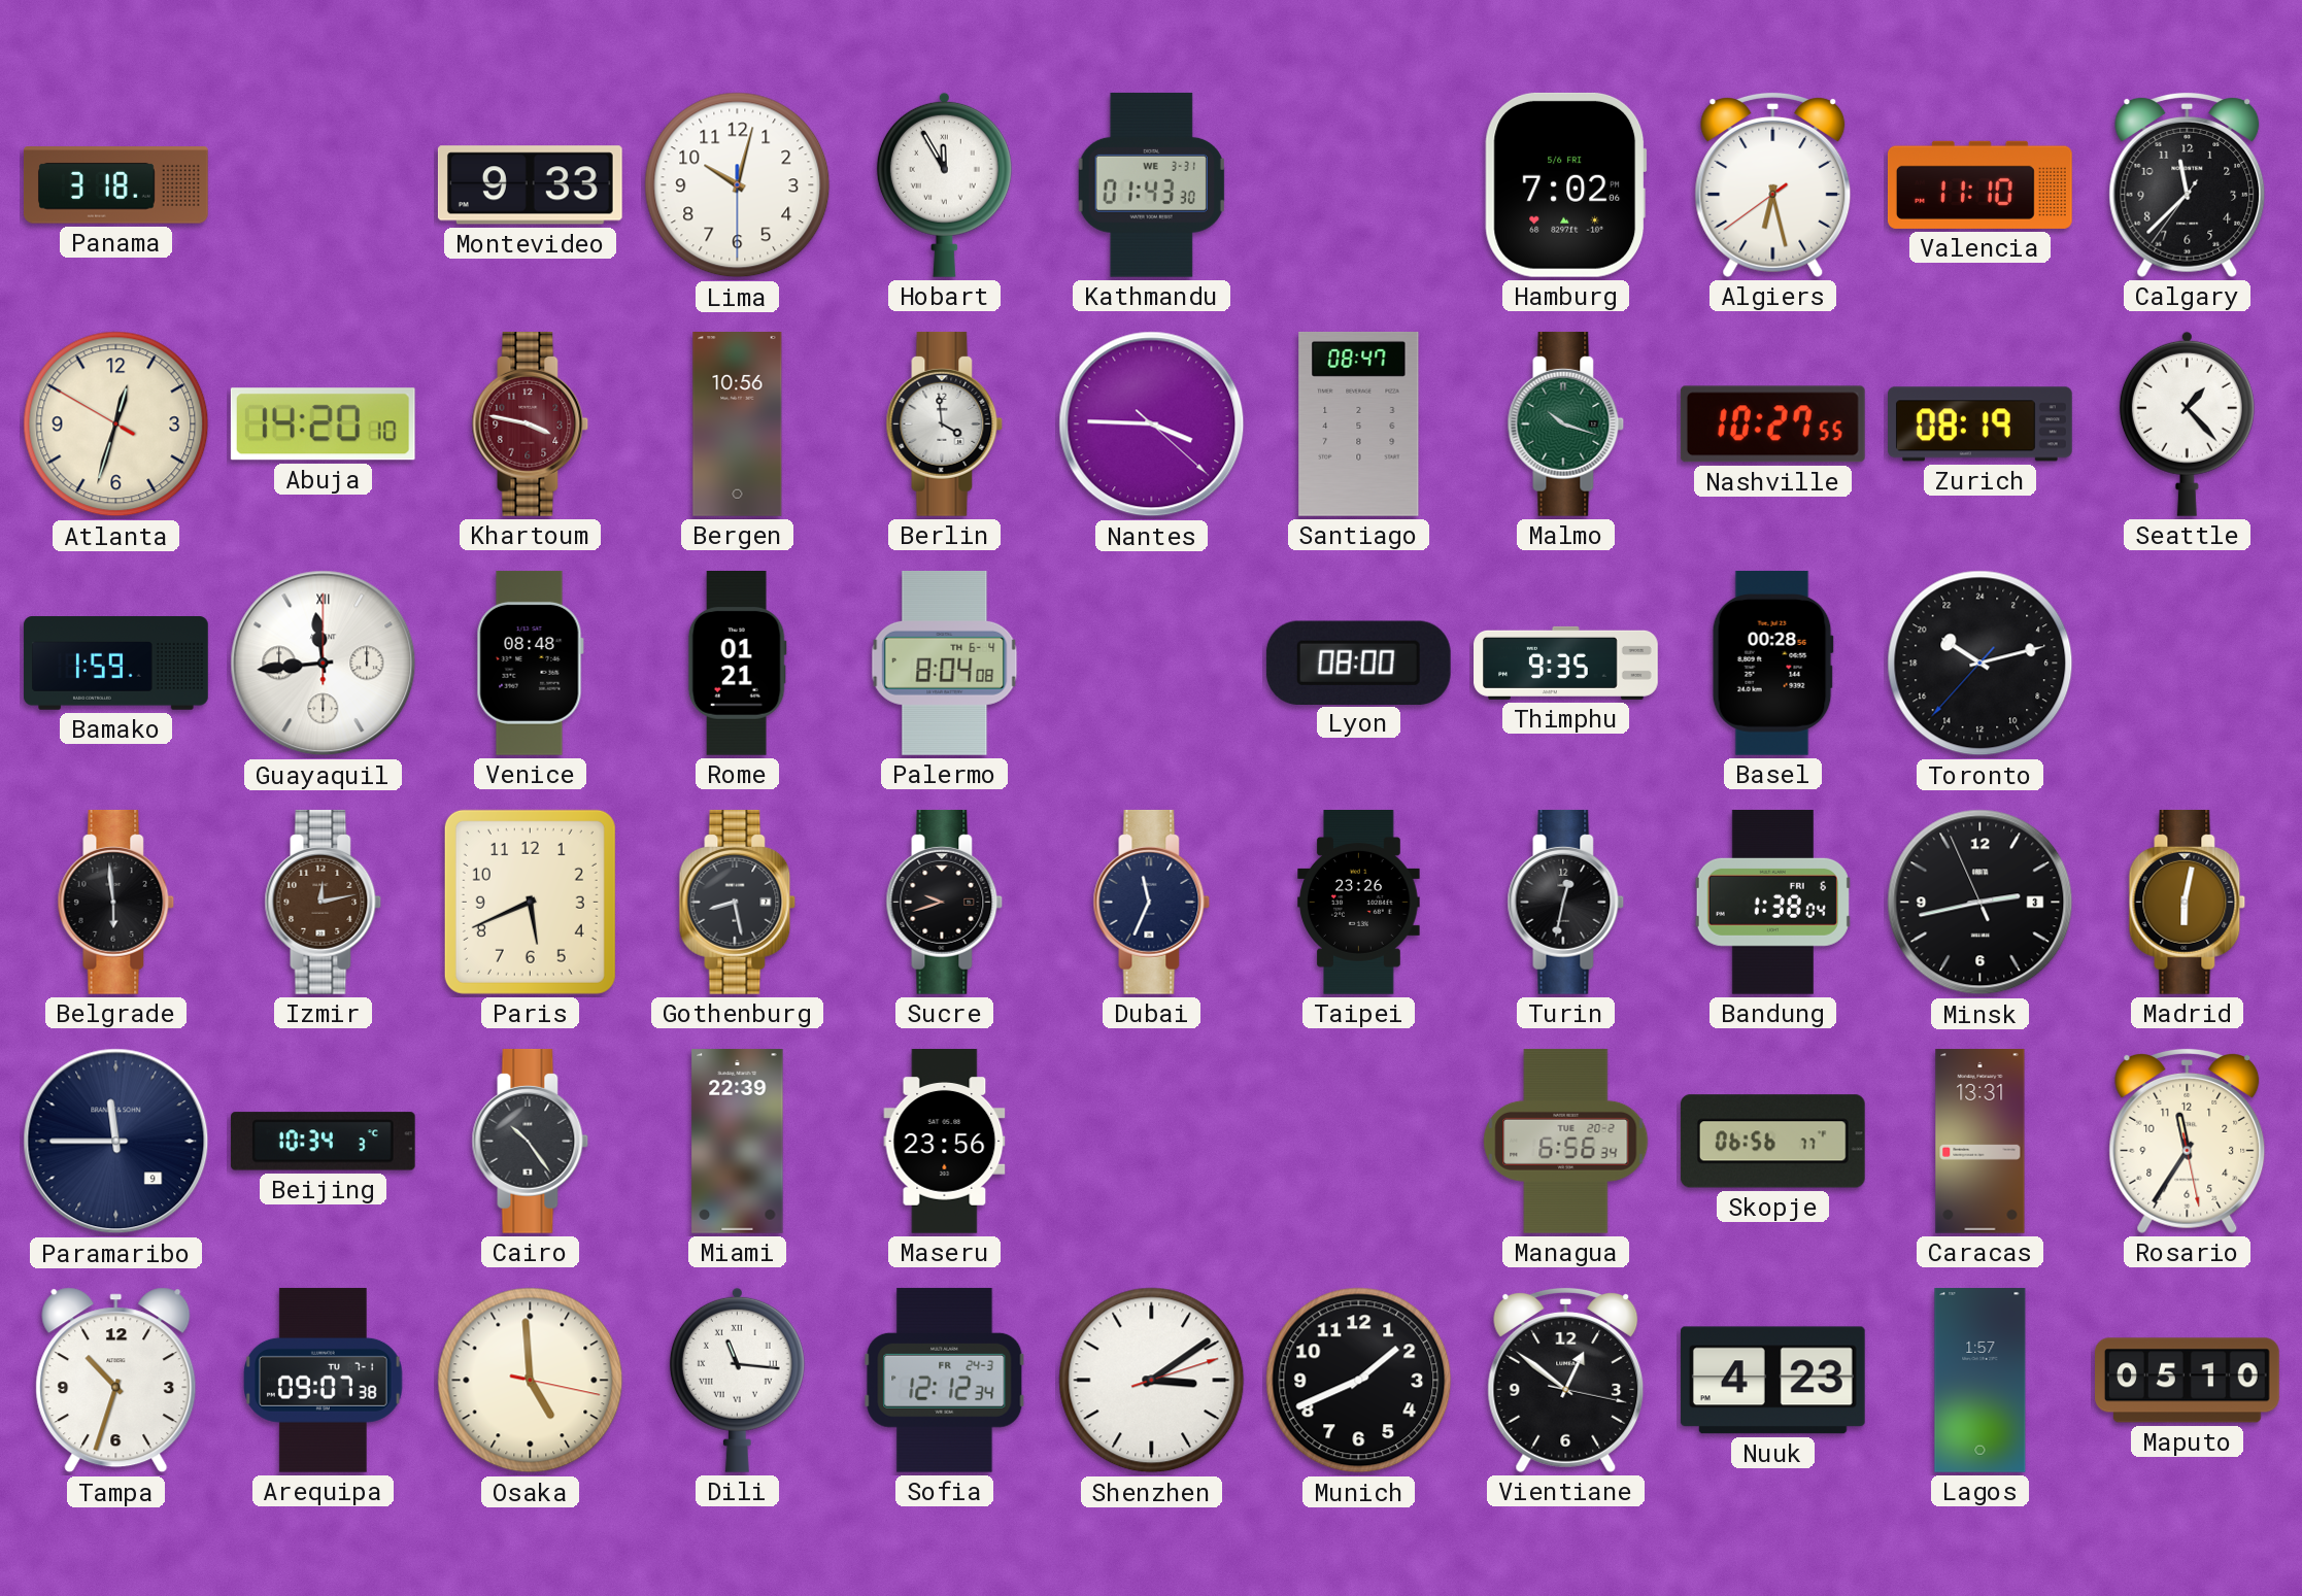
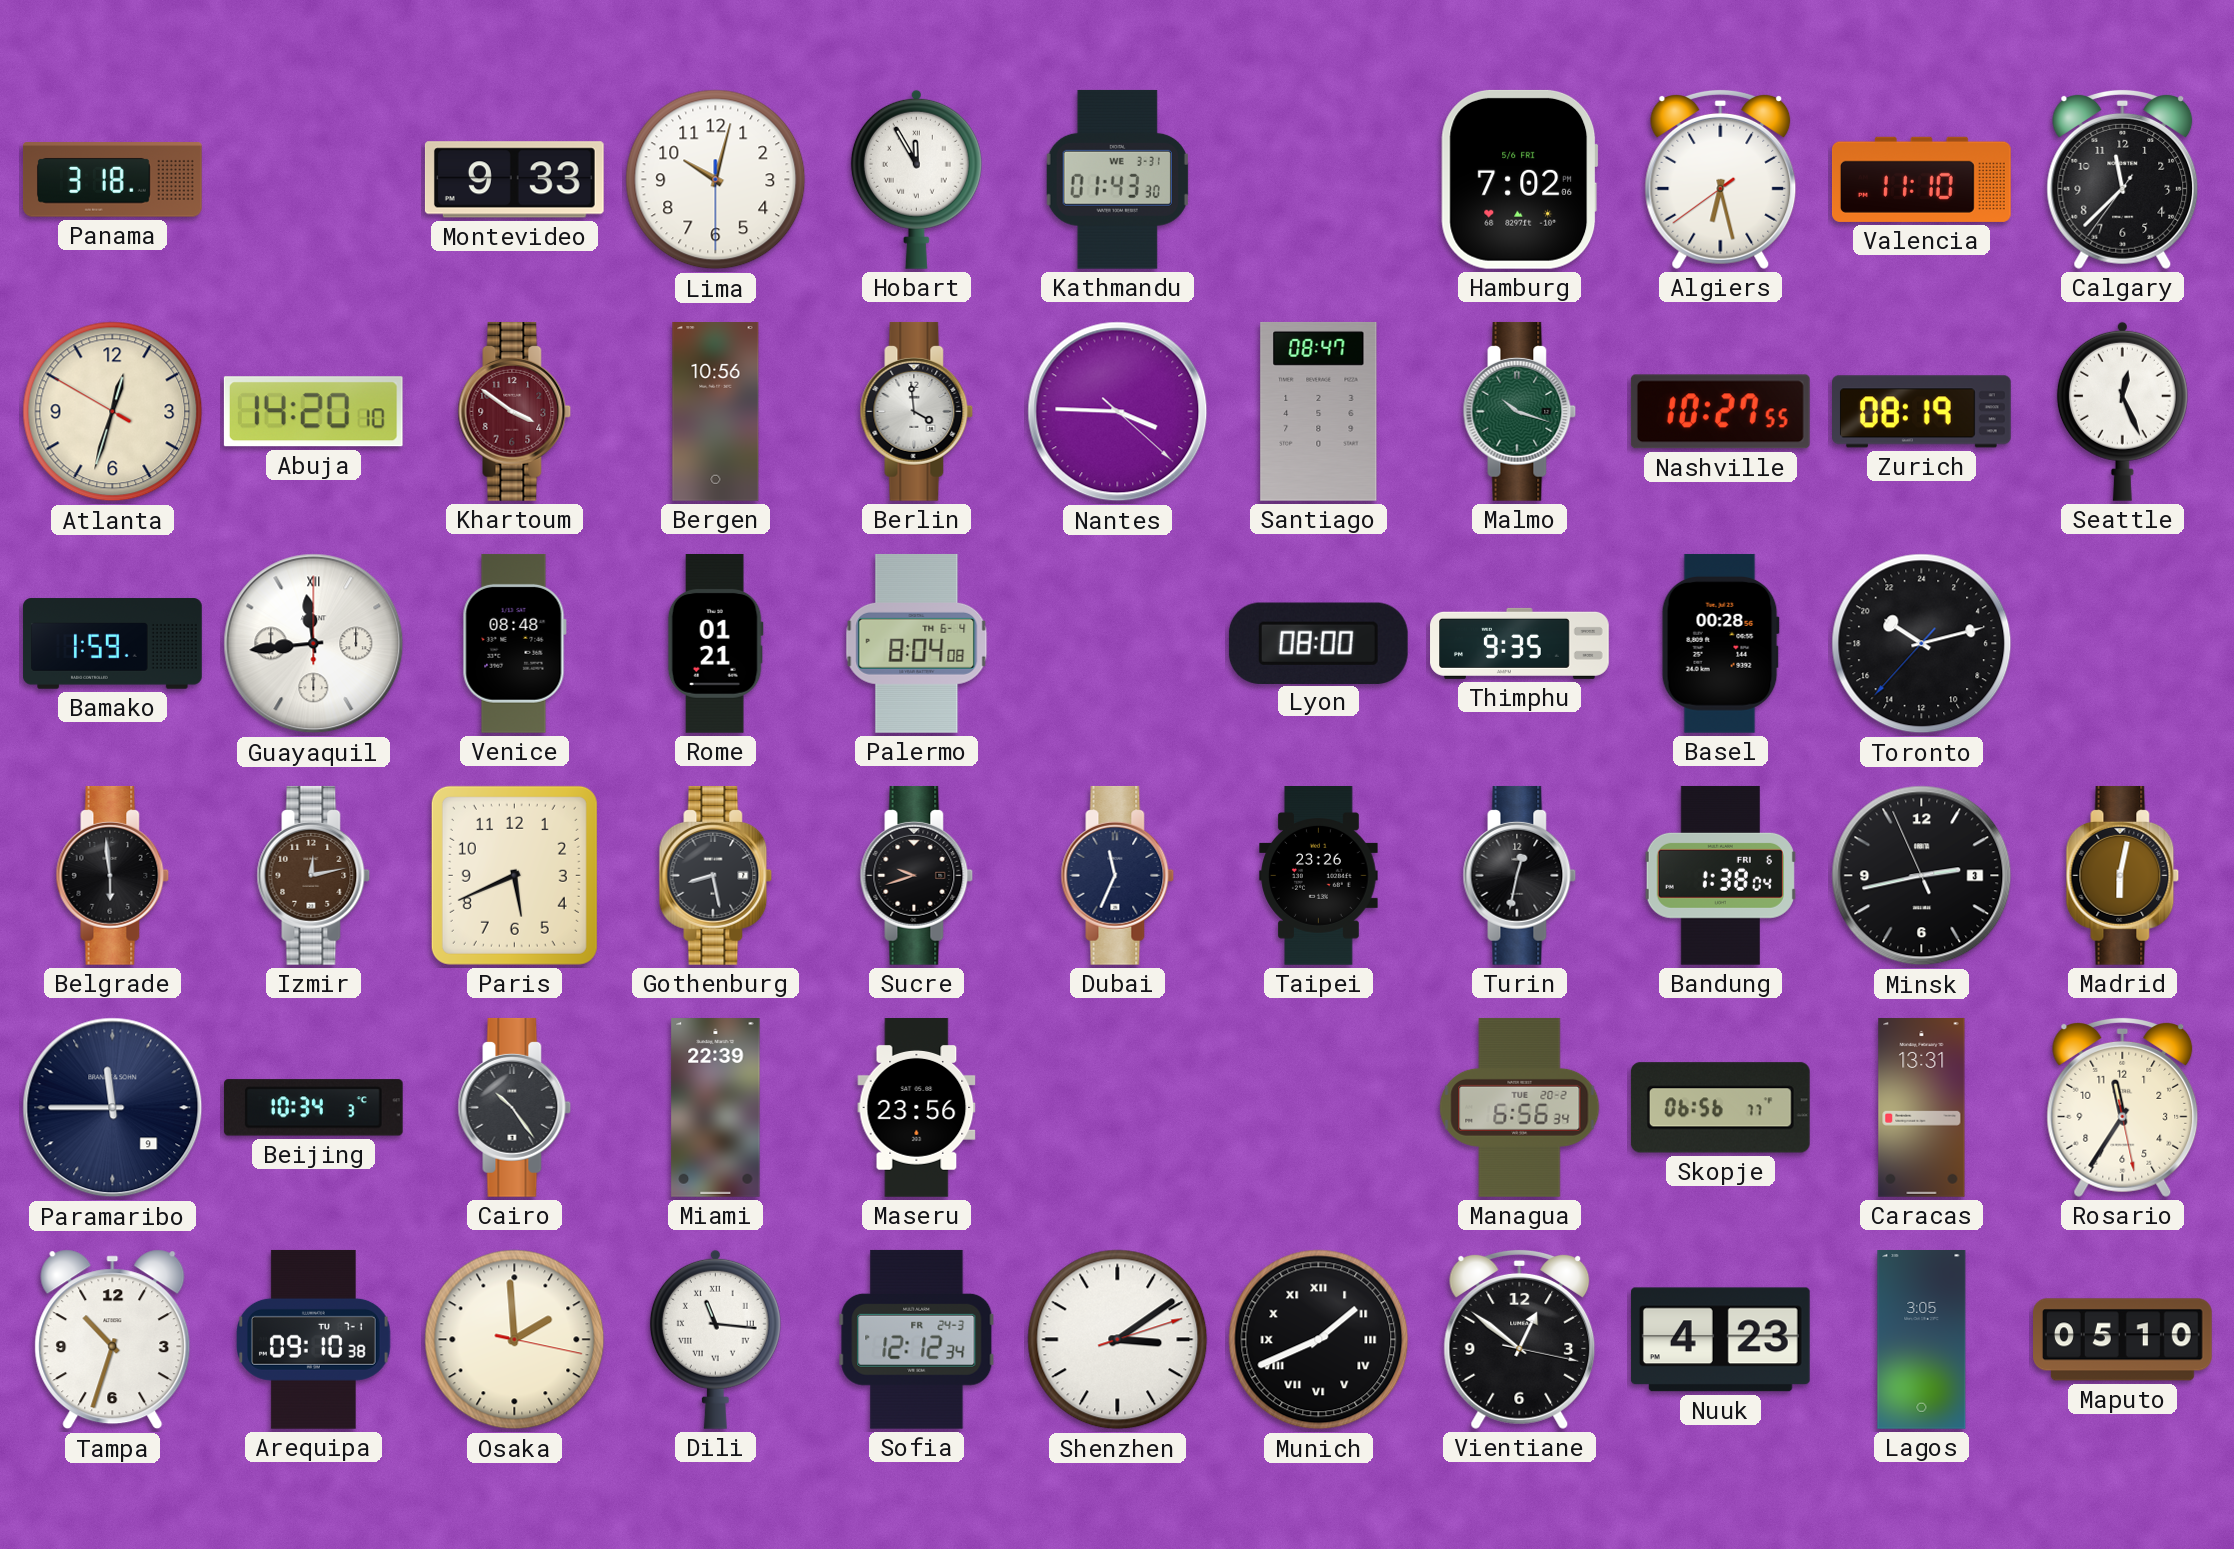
Khartoum: 3:47 -> 3:51
Seattle: 1:23 -> 12:26
Arequipa: 09:07 -> 09:10
Osaka: 4:59 -> 1:59
Munich numerals: Arabic -> Roman
Lagos: 1:57 -> 3:05
